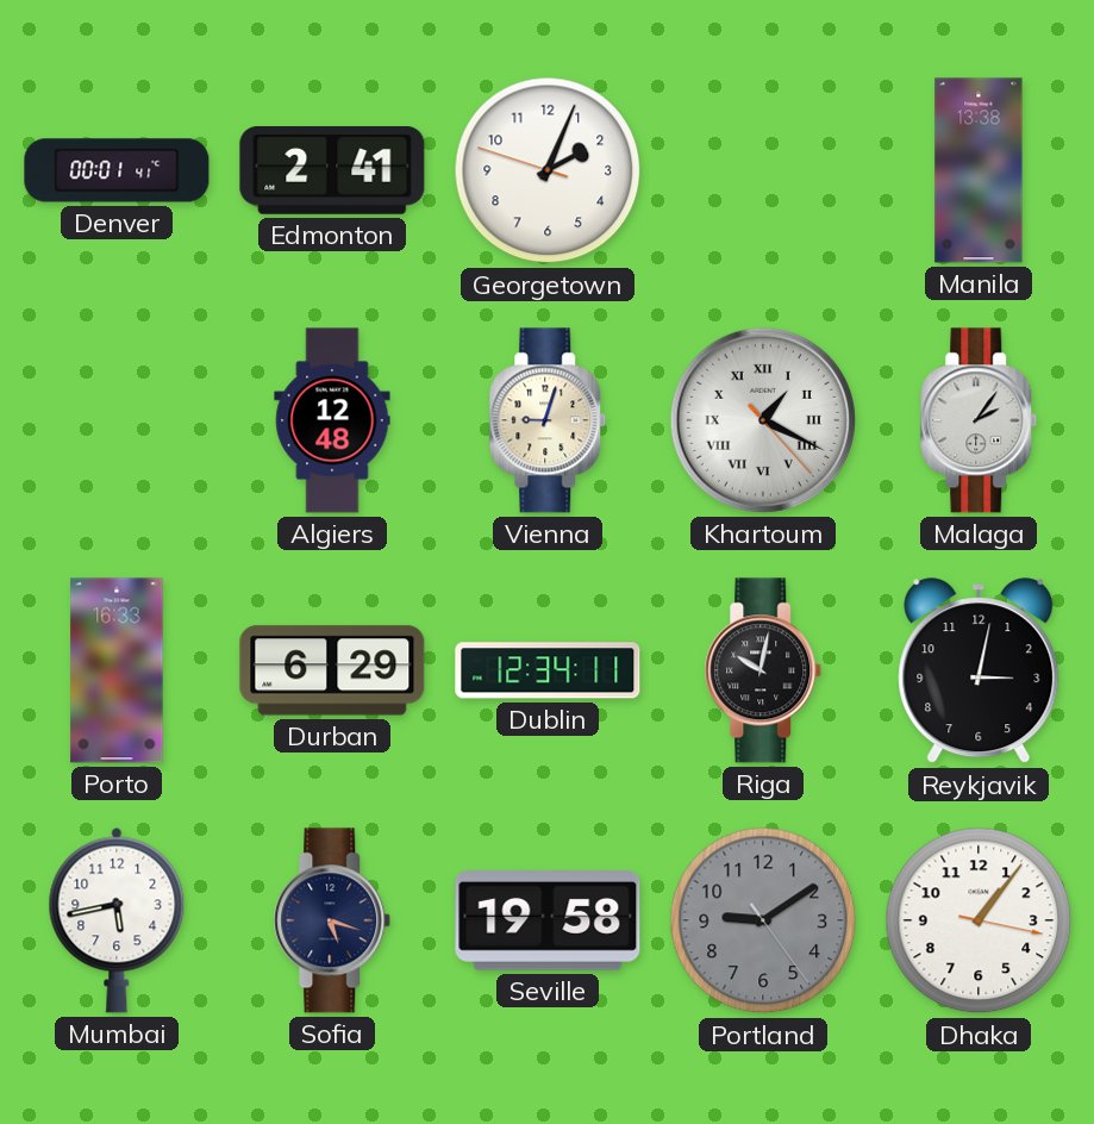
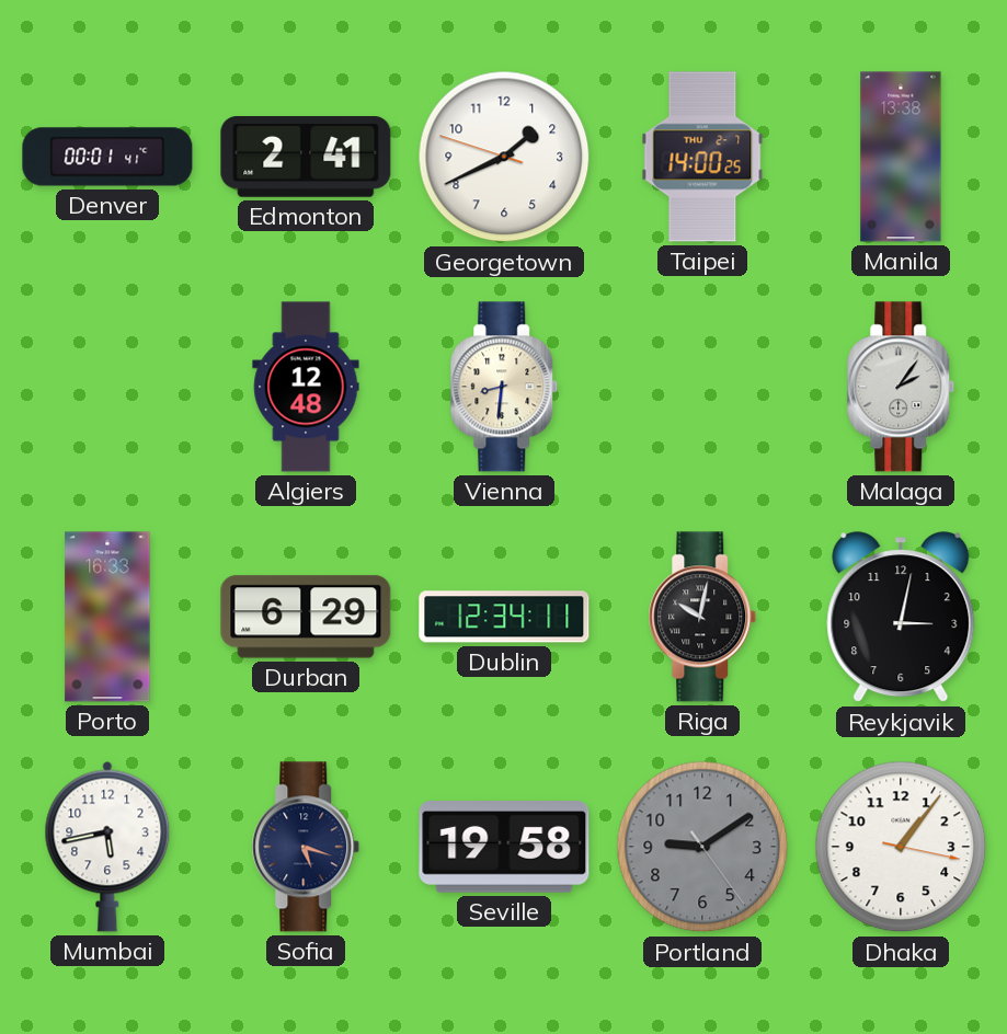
Georgetown: 2:03 -> 1:40
Taipei: none -> 14:00
Vienna: 9:03 -> 8:31
Khartoum: 1:19 -> none
